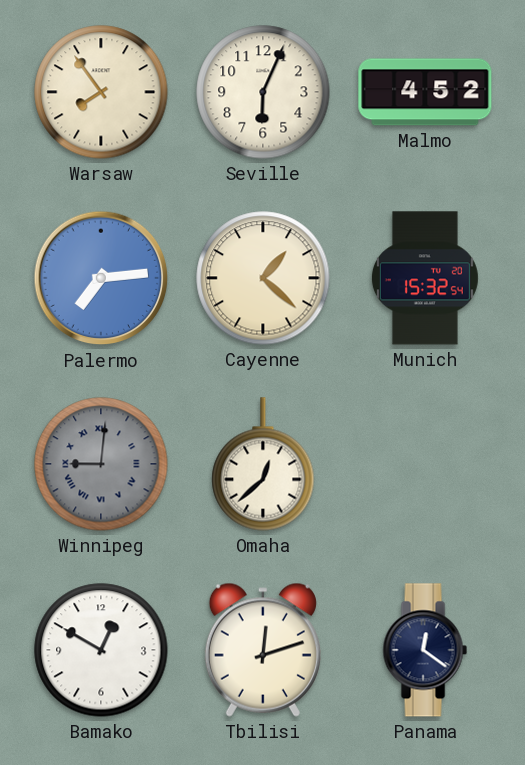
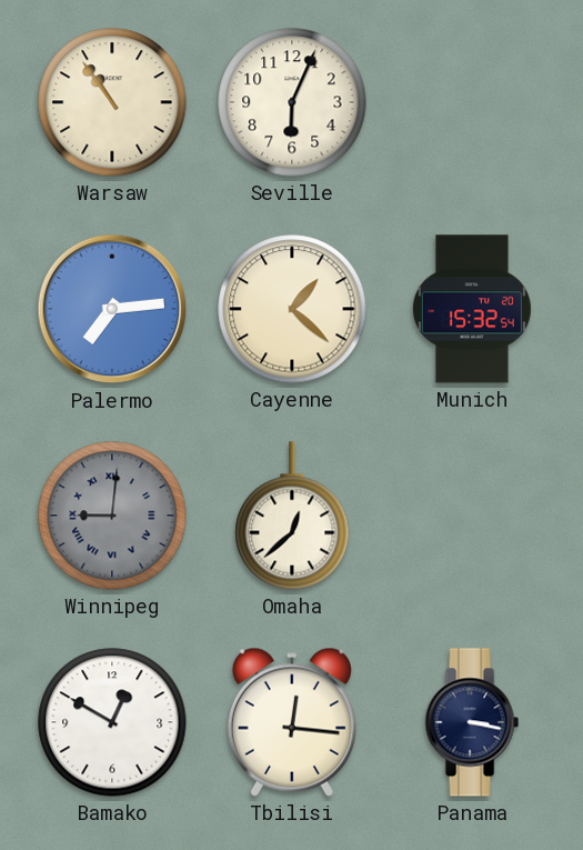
Warsaw: 7:54 -> 10:54
Malmo: 4:52 -> none
Tbilisi: 12:12 -> 12:16
Panama: 12:21 -> 3:17
